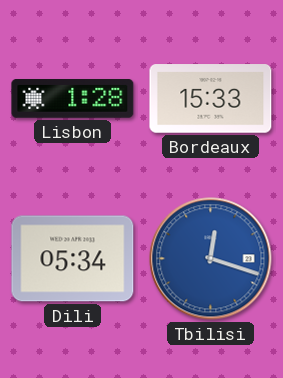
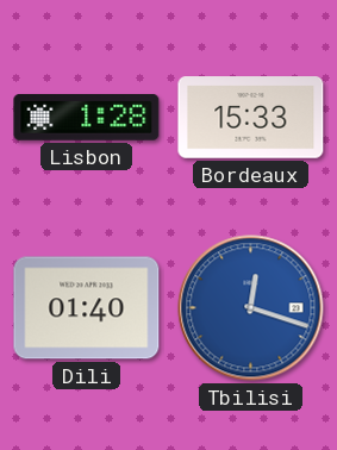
Dili: 05:34 -> 01:40
